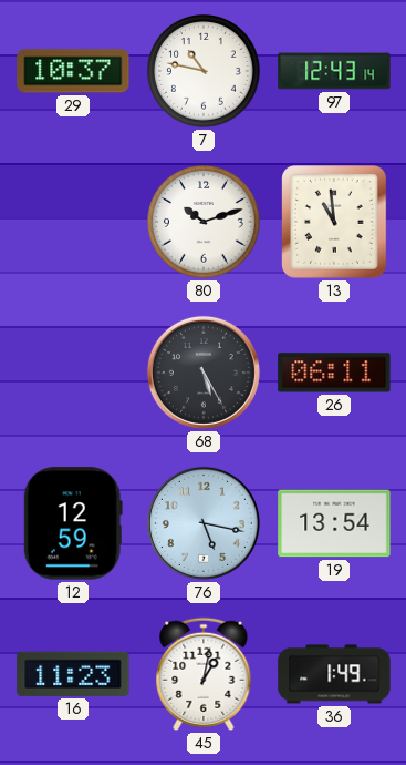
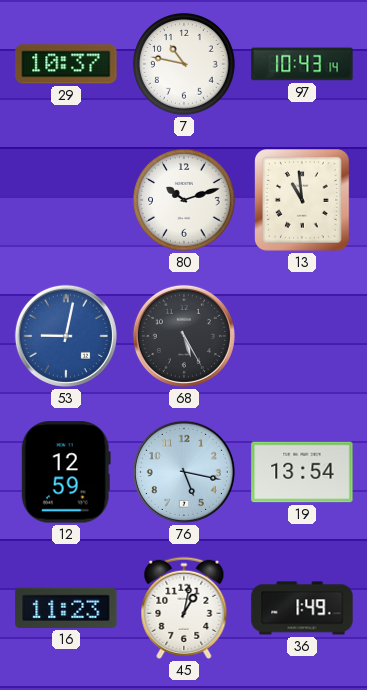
97: 12:43 -> 10:43
53: none -> 9:02
26: 06:11 -> none
